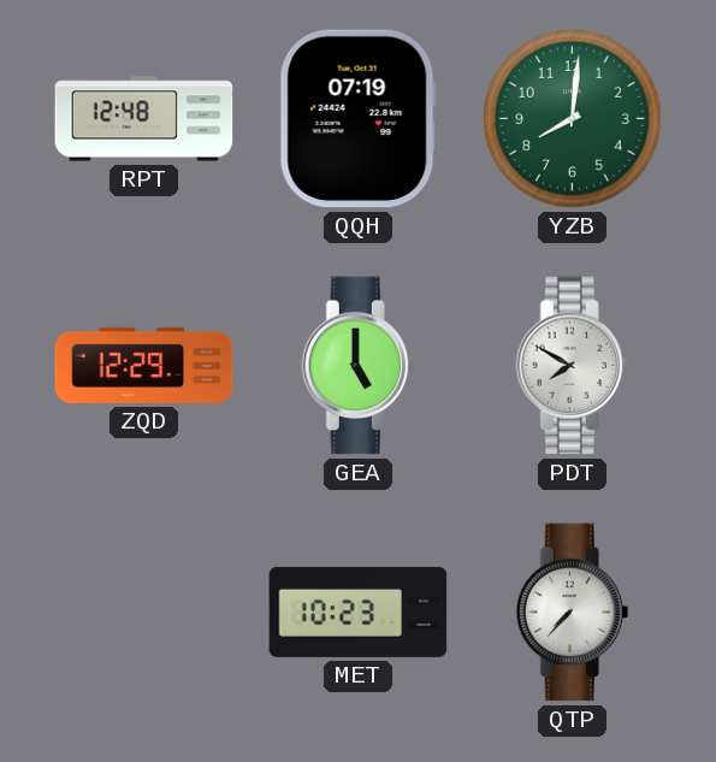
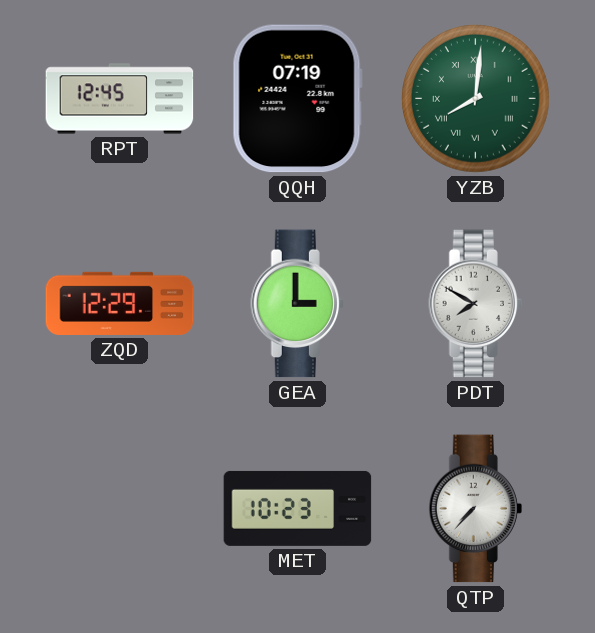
RPT: 12:48 -> 12:45
YZB numerals: Arabic -> Roman
GEA: 5:00 -> 3:00
